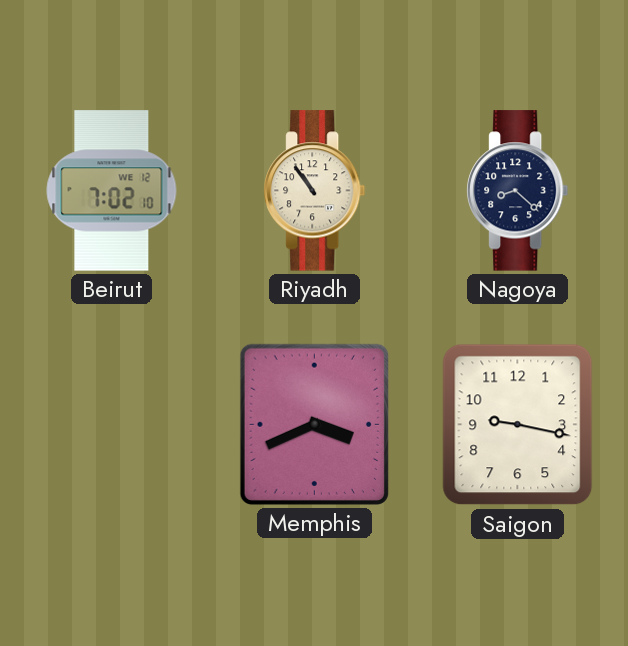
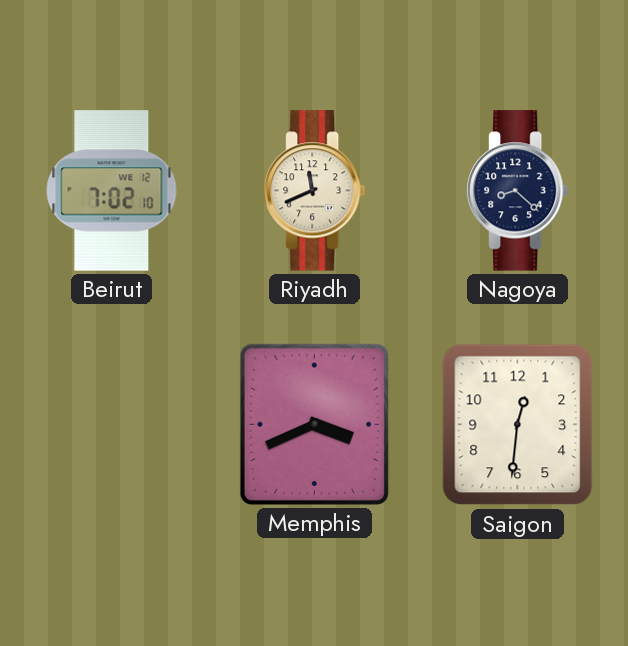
Riyadh: 10:54 -> 11:41
Saigon: 9:17 -> 12:31
